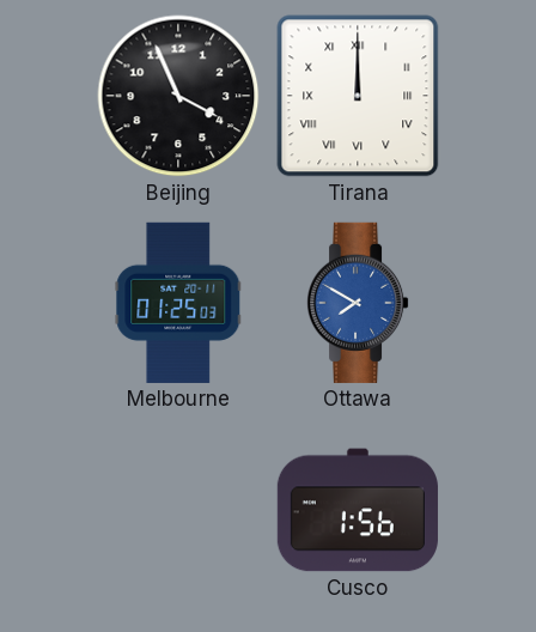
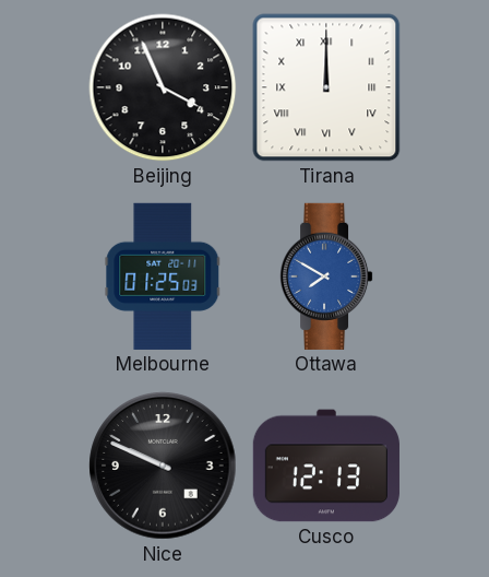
Nice: none -> 9:49
Cusco: 1:56 -> 12:13
